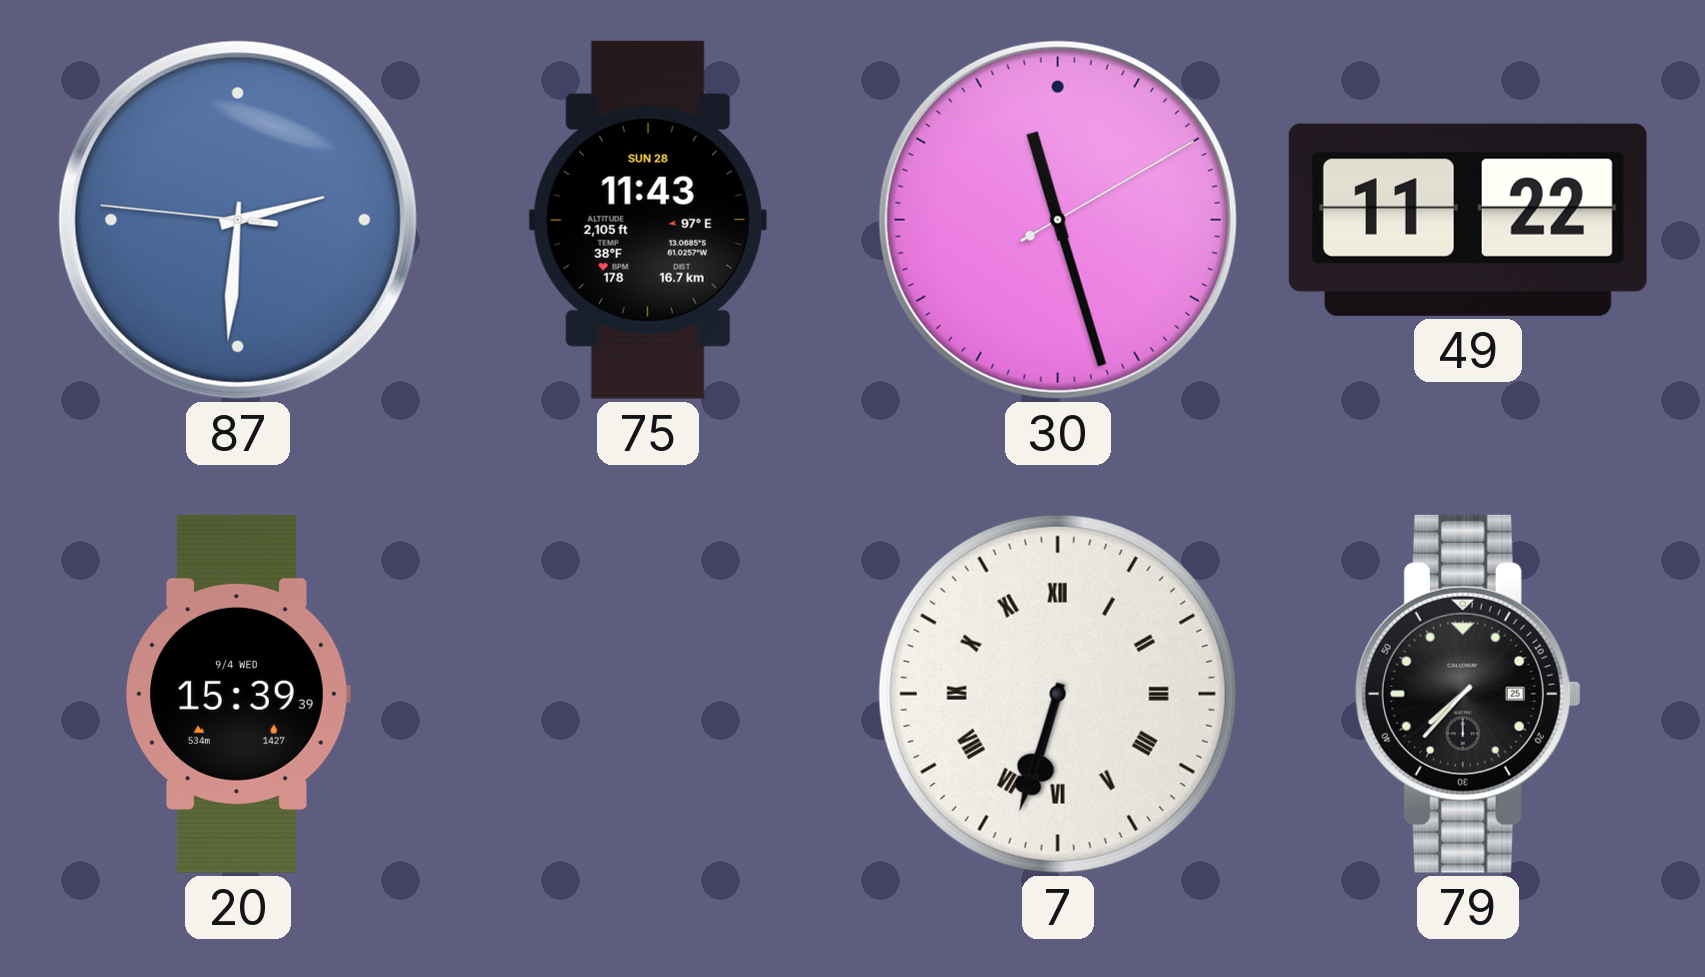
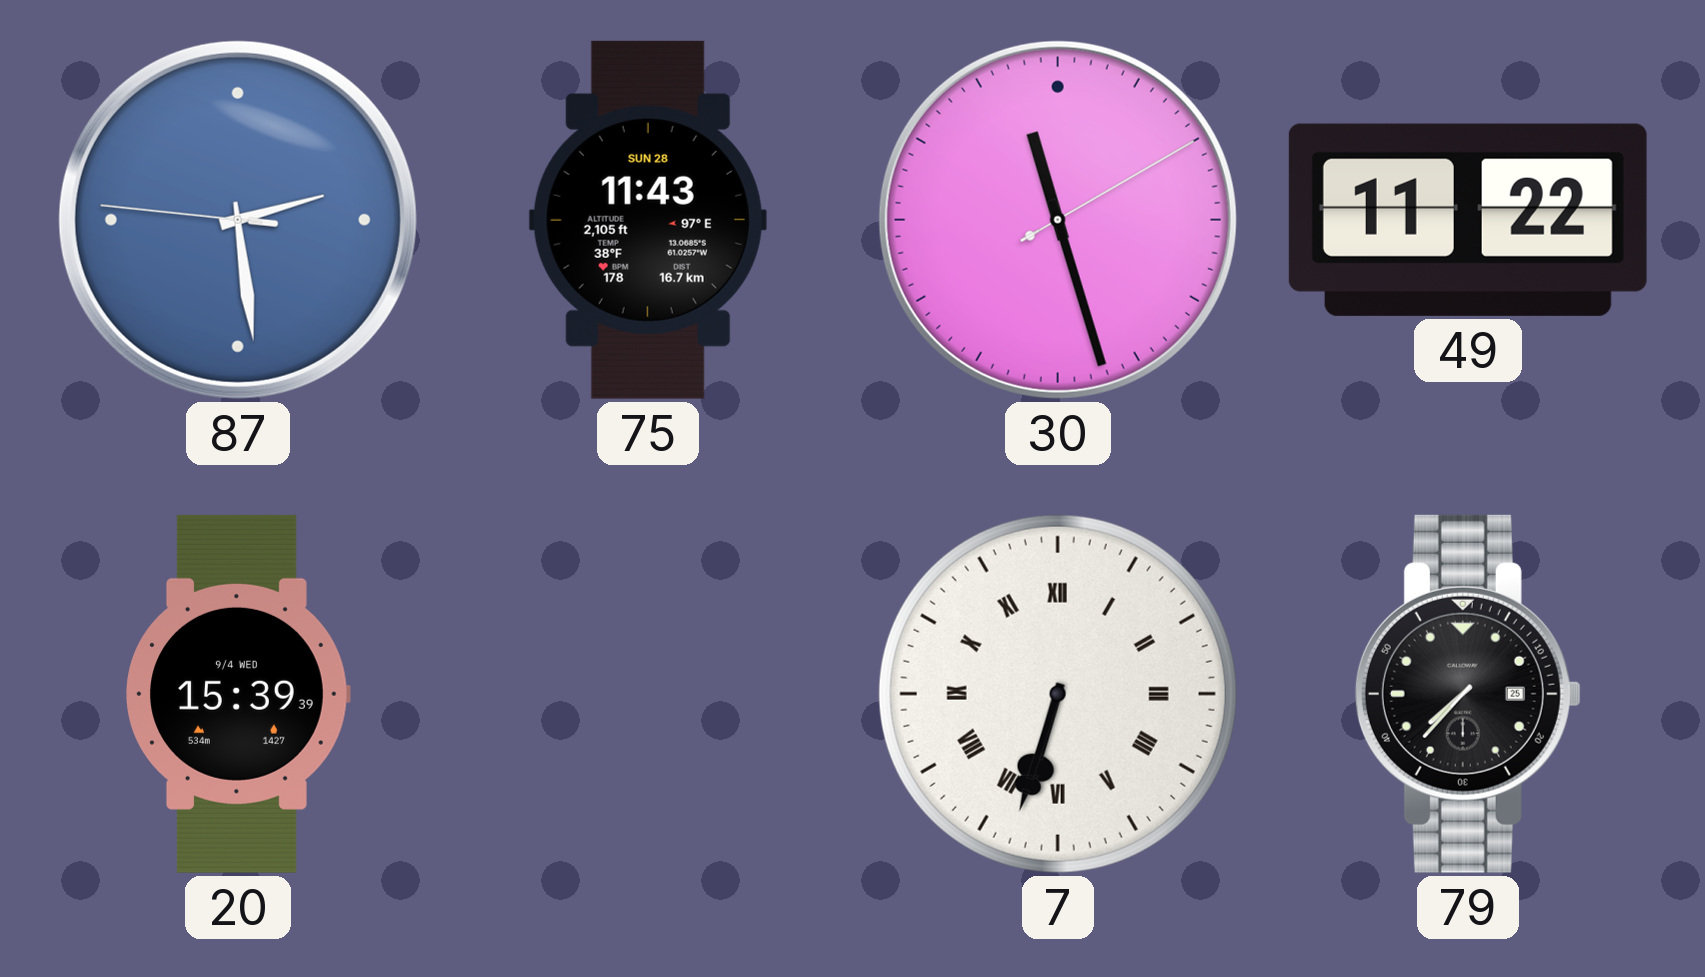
87: 2:30 -> 2:28
